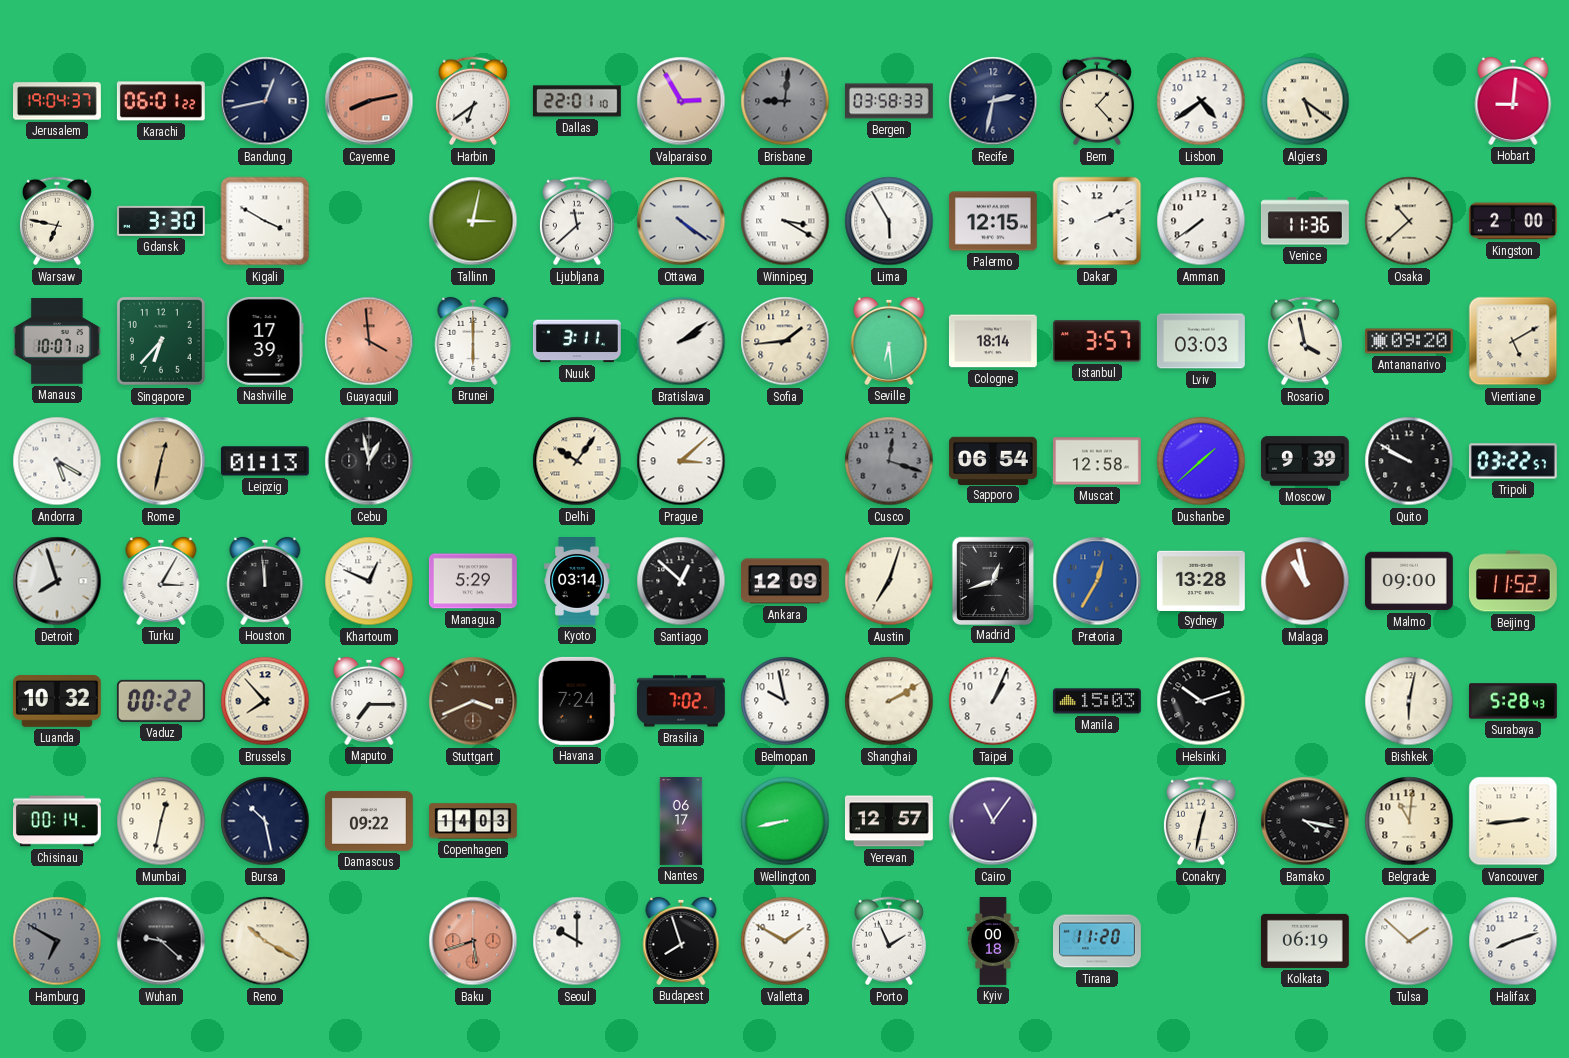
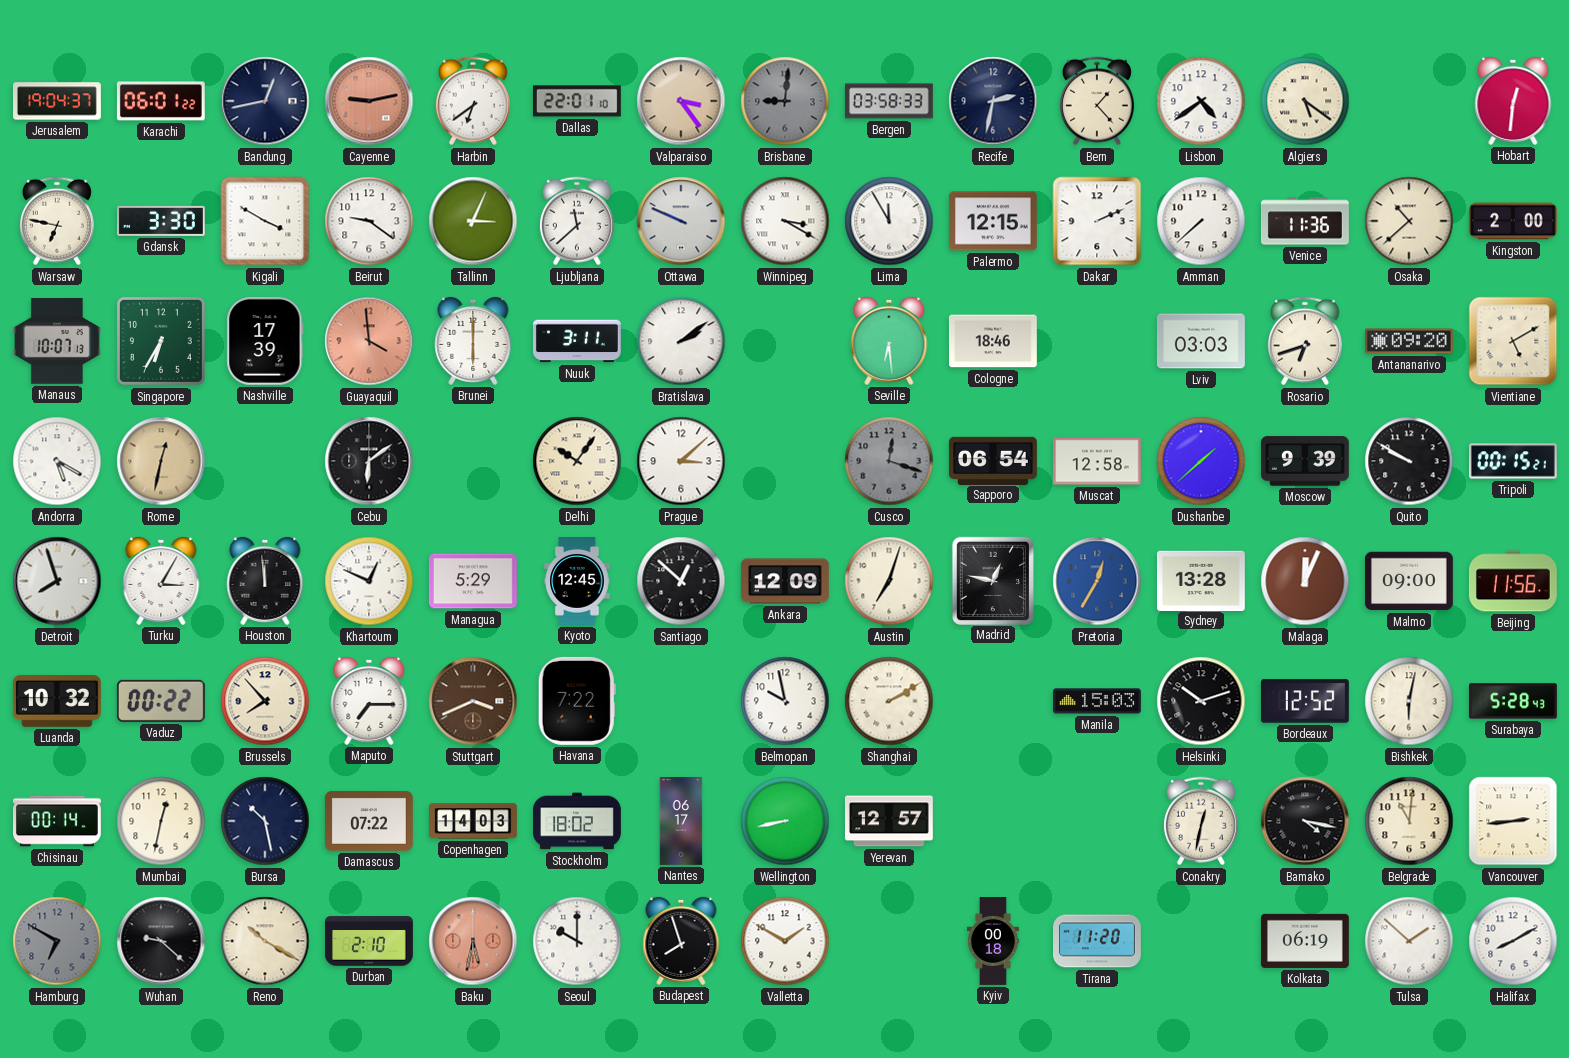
Cayenne: 8:13 -> 9:13
Valparaiso: 2:55 -> 3:24
Hobart: 9:01 -> 12:31
Beirut: none -> 9:21
Tallinn: 3:02 -> 3:04
Ottawa: 4:21 -> 9:49
Lima: 5:55 -> 11:55
Amman: 7:39 -> 7:38
Singapore: 6:37 -> 6:35
Sofia: 1:44 -> none
Cologne: 18:14 -> 18:46
Istanbul: 3:57 -> none
Rosario: 3:58 -> 6:42
Leipzig: 01:13 -> none
Cebu: 12:58 -> 6:09
Tripoli: 03:22 -> 00:15
Kyoto: 03:14 -> 12:45
Madrid: 12:42 -> 12:47
Malaga: 10:58 -> 12:04
Beijing: 11:52 -> 11:56
Havana: 7:24 -> 7:22
Brasilia: 7:02 -> none
Taipei: 1:04 -> none
Bordeaux: none -> 12:52
Damascus: 09:22 -> 07:22
Stockholm: none -> 18:02
Cairo: 11:06 -> none
Durban: none -> 2:10
Baku: 5:42 -> 5:32
Porto: 1:56 -> none
Halifax: 8:12 -> 8:10
